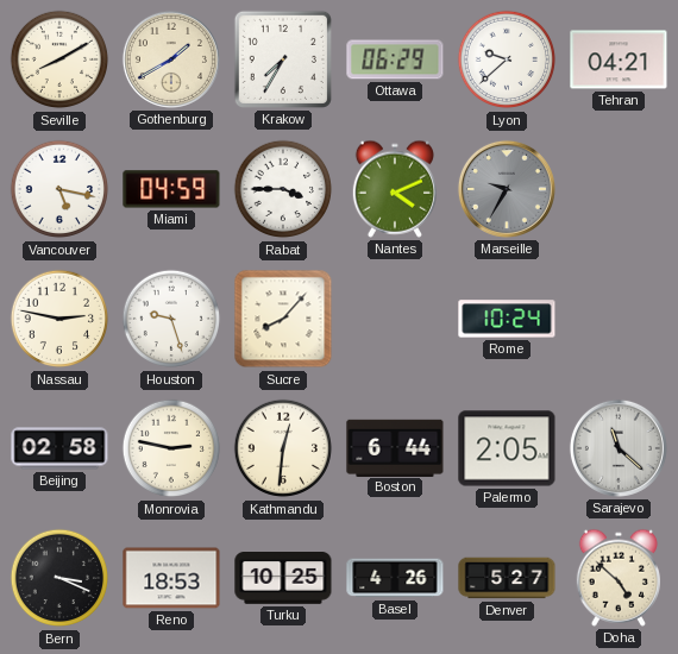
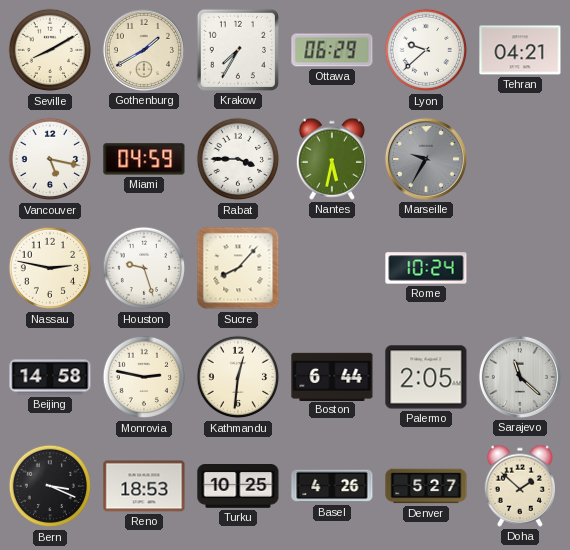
Nantes: 4:11 -> 5:32
Beijing: 02:58 -> 14:58
Doha: 4:52 -> 1:52
